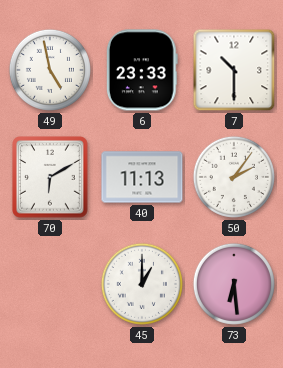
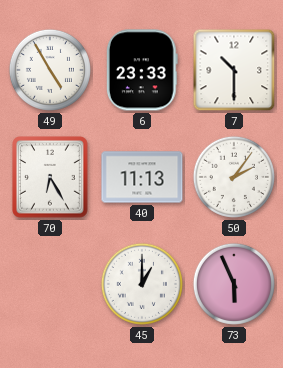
49: 4:58 -> 4:55
70: 6:10 -> 6:25
73: 6:29 -> 5:56
